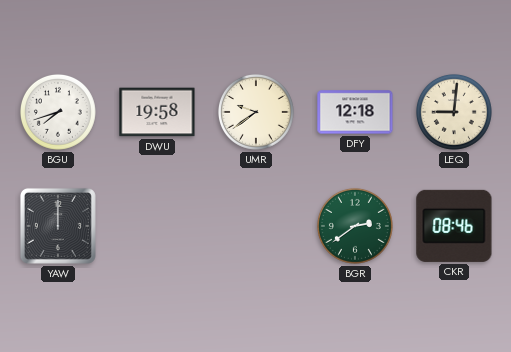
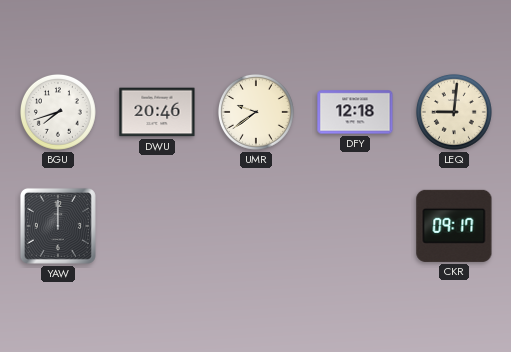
DWU: 19:58 -> 20:46
BGR: 2:39 -> none
CKR: 08:46 -> 09:17
